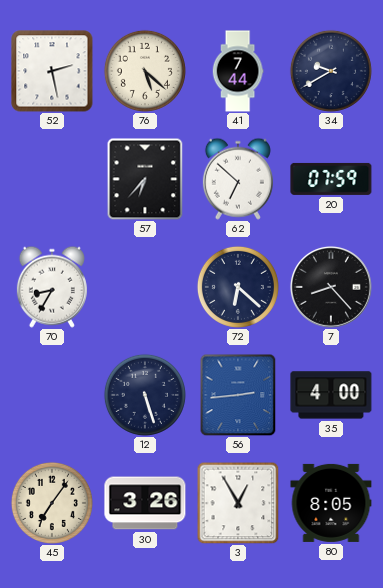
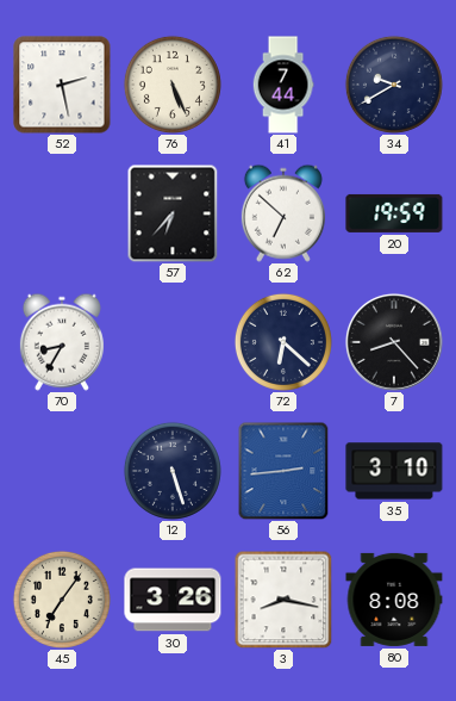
76: 5:22 -> 5:26
20: 07:59 -> 19:59
35: 4:00 -> 3:10
3: 12:55 -> 8:17
80: 8:05 -> 8:08
